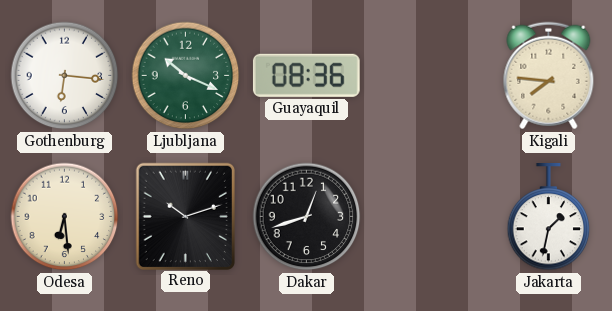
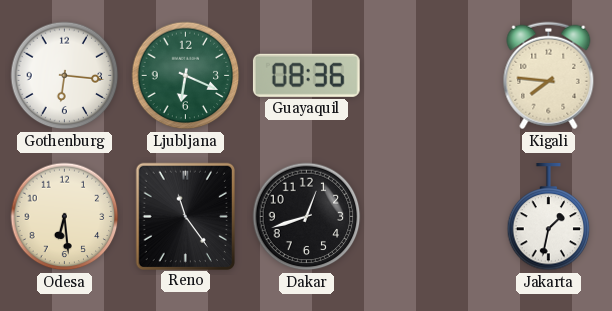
Ljubljana: 10:19 -> 6:19
Reno: 10:12 -> 11:24
